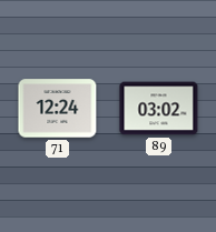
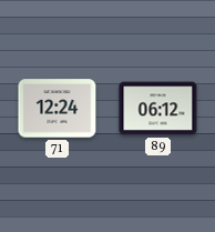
89: 03:02 -> 06:12
